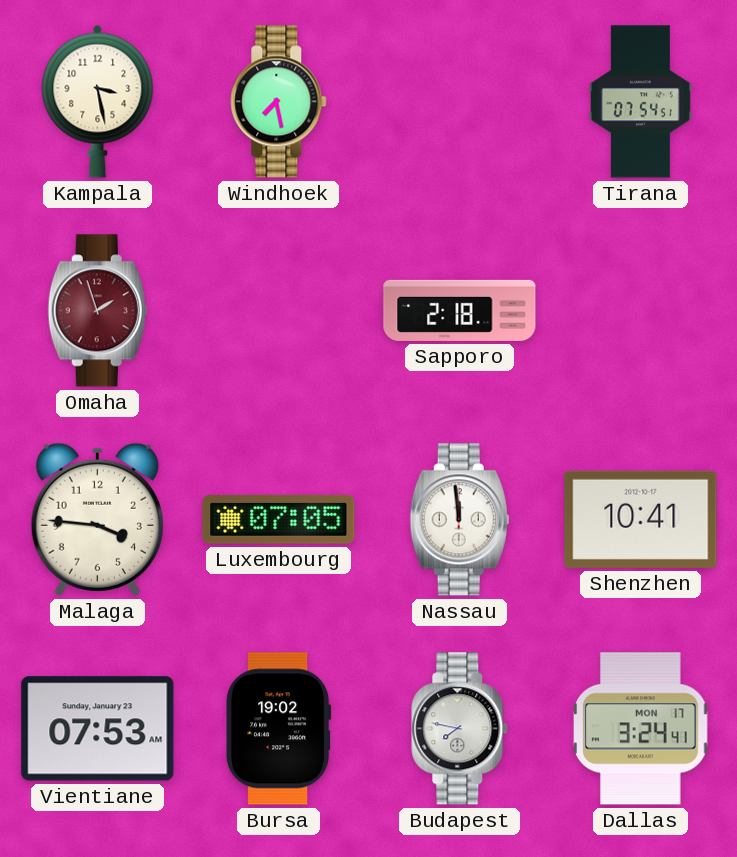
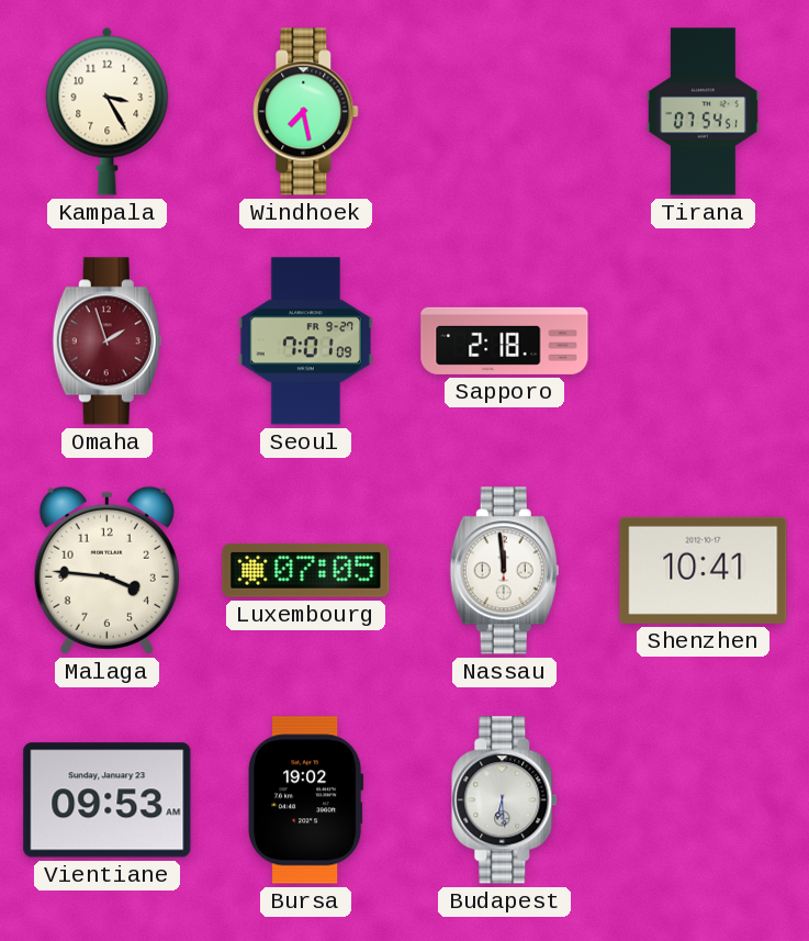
Kampala: 3:28 -> 3:25
Seoul: none -> 7:01
Vientiane: 07:53 -> 09:53
Budapest: 7:47 -> 6:29
Dallas: 3:24 -> none
